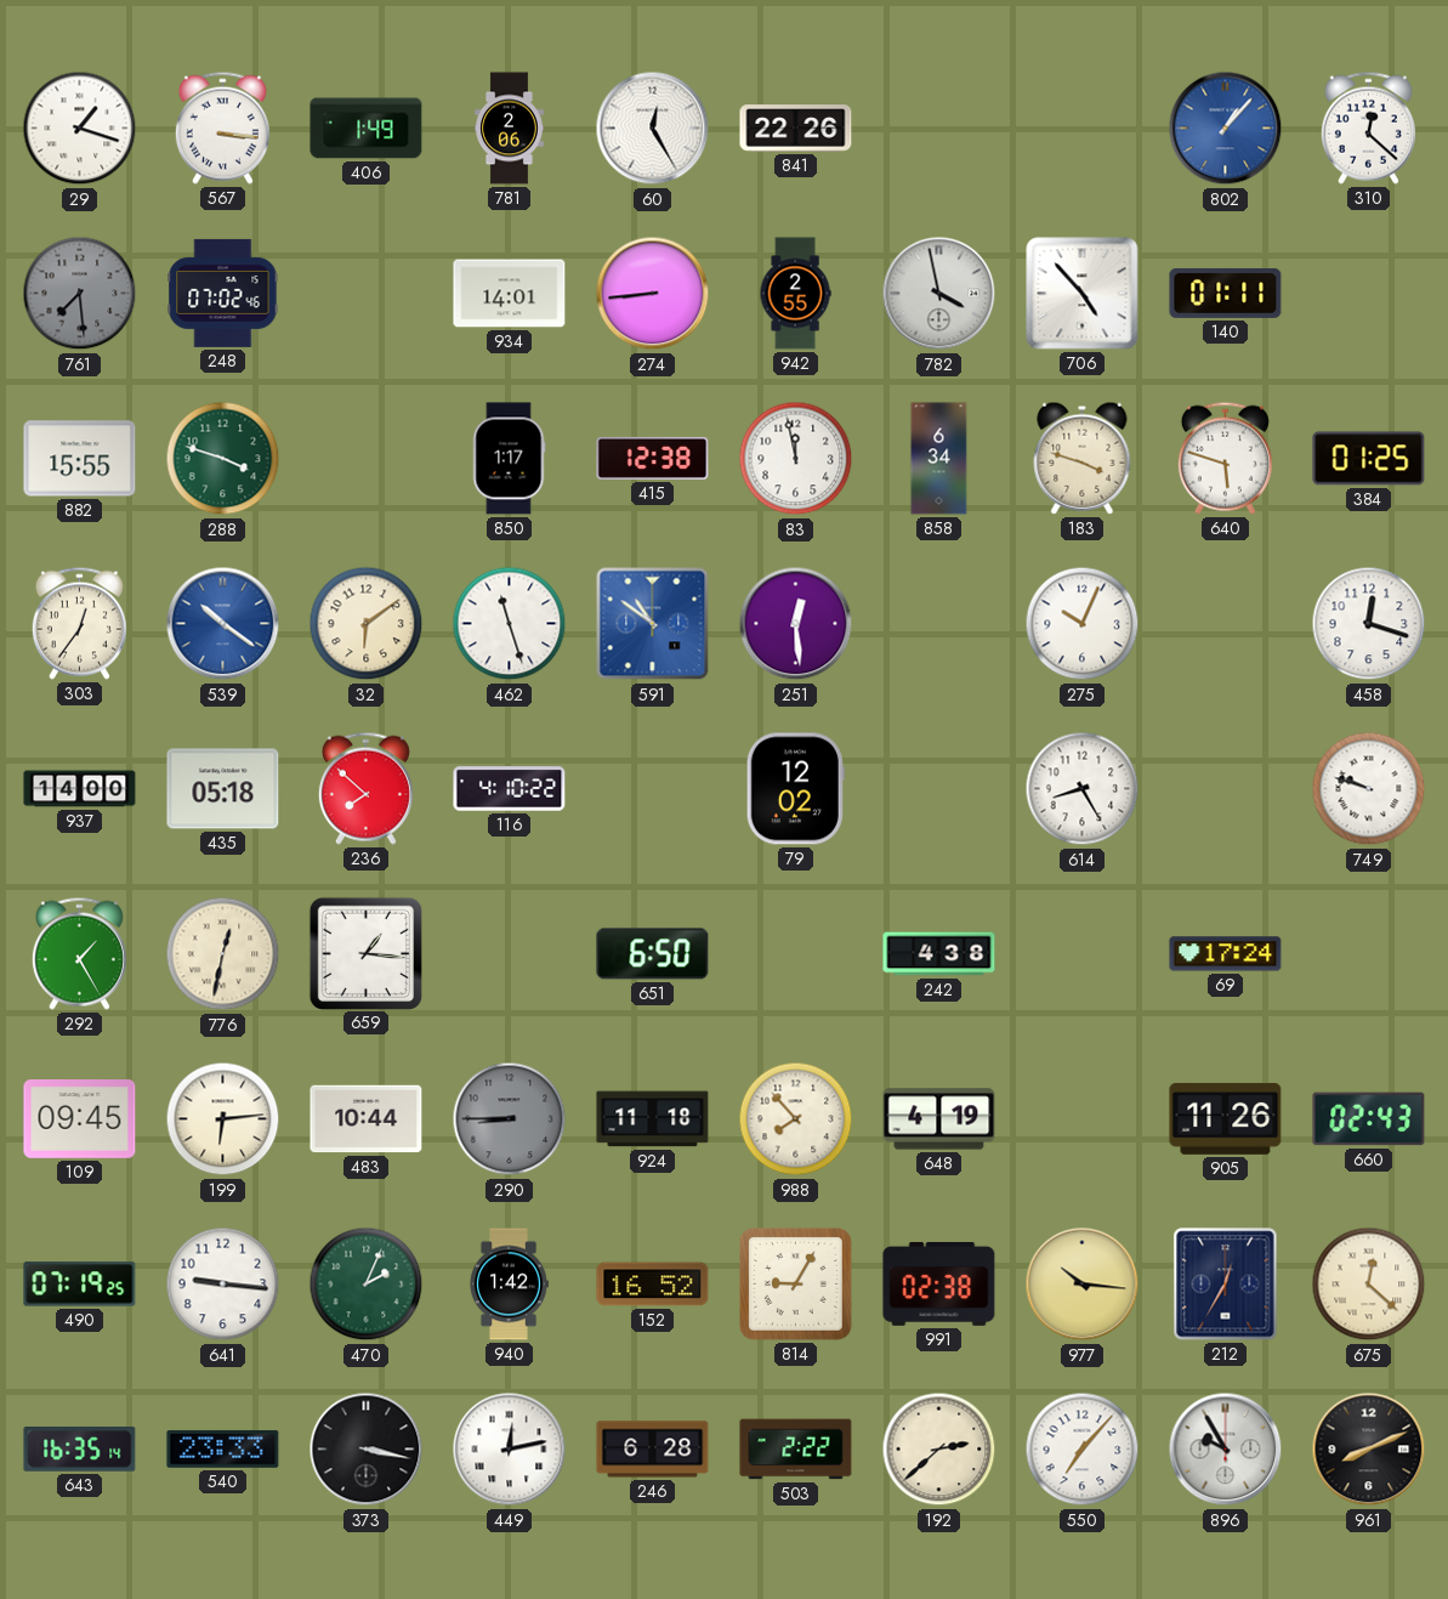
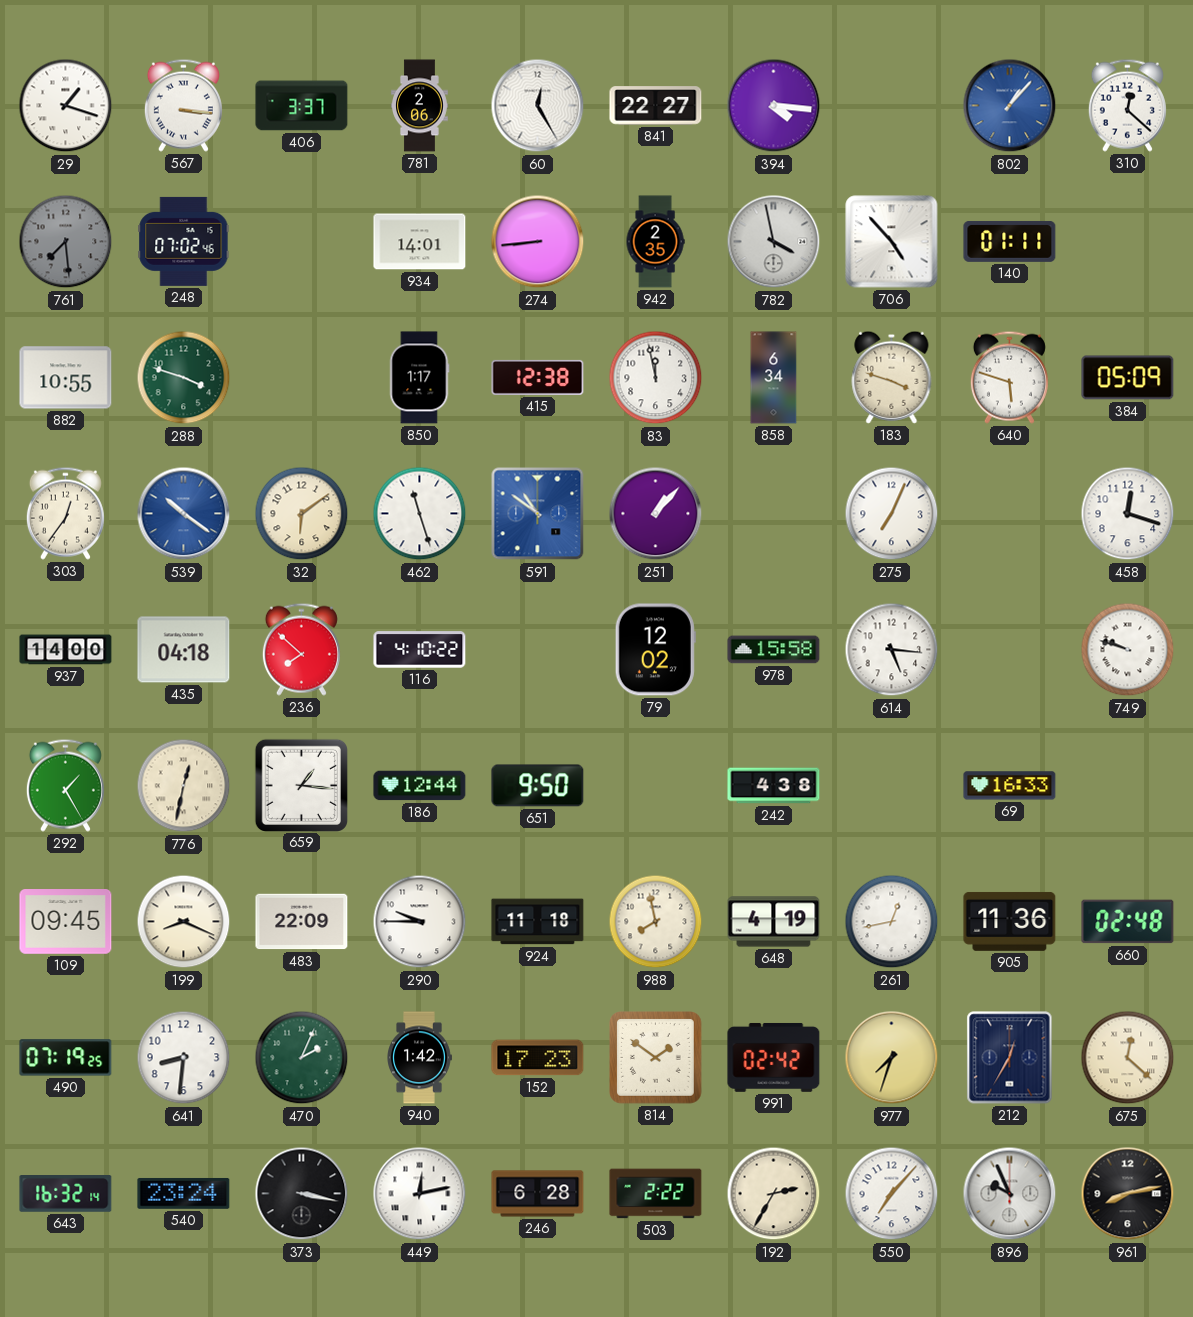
406: 1:49 -> 3:37
841: 22:26 -> 22:27
394: none -> 4:16
942: 2:55 -> 2:35
882: 15:55 -> 10:55
384: 01:25 -> 05:09
251: 12:29 -> 1:07
275: 10:04 -> 7:04
435: 05:18 -> 04:18
978: none -> 15:58
614: 8:25 -> 5:16
186: none -> 12:44
651: 6:50 -> 9:50
69: 17:24 -> 16:33
199: 6:14 -> 8:19
483: 10:44 -> 22:09
290: 8:45 -> 9:45
290 dial: grey -> white
988: 7:53 -> 7:58
261: none -> 12:43
905: 11:26 -> 11:36
660: 02:43 -> 02:48
641: 9:16 -> 8:31
152: 16:52 -> 17:23
814: 9:05 -> 1:51
991: 02:38 -> 02:42
977: 10:16 -> 7:33
643: 16:35 -> 16:32
540: 23:33 -> 23:24
192: 2:38 -> 2:35
896: 9:55 -> 9:56
961: 8:11 -> 8:13
